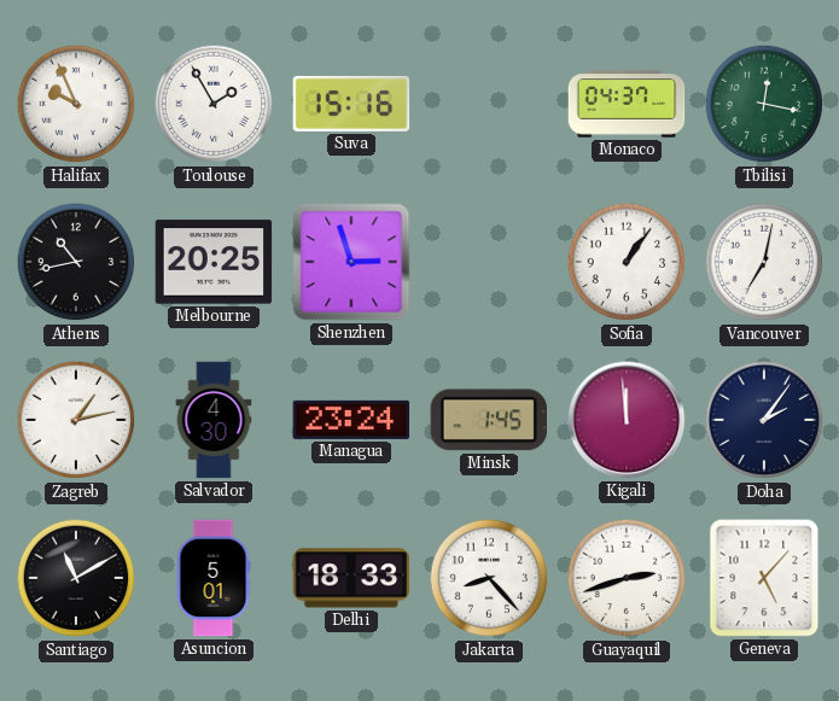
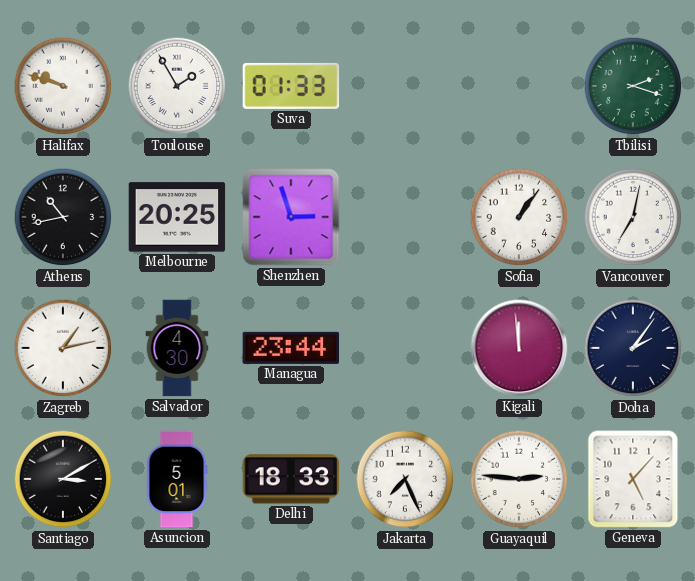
Halifax: 9:56 -> 9:48
Suva: 15:16 -> 01:33
Monaco: 04:37 -> none
Tbilisi: 12:17 -> 2:18
Managua: 23:24 -> 23:44
Minsk: 1:45 -> none
Santiago: 11:10 -> 3:10
Jakarta: 8:23 -> 7:26
Guayaquil: 2:42 -> 2:46
